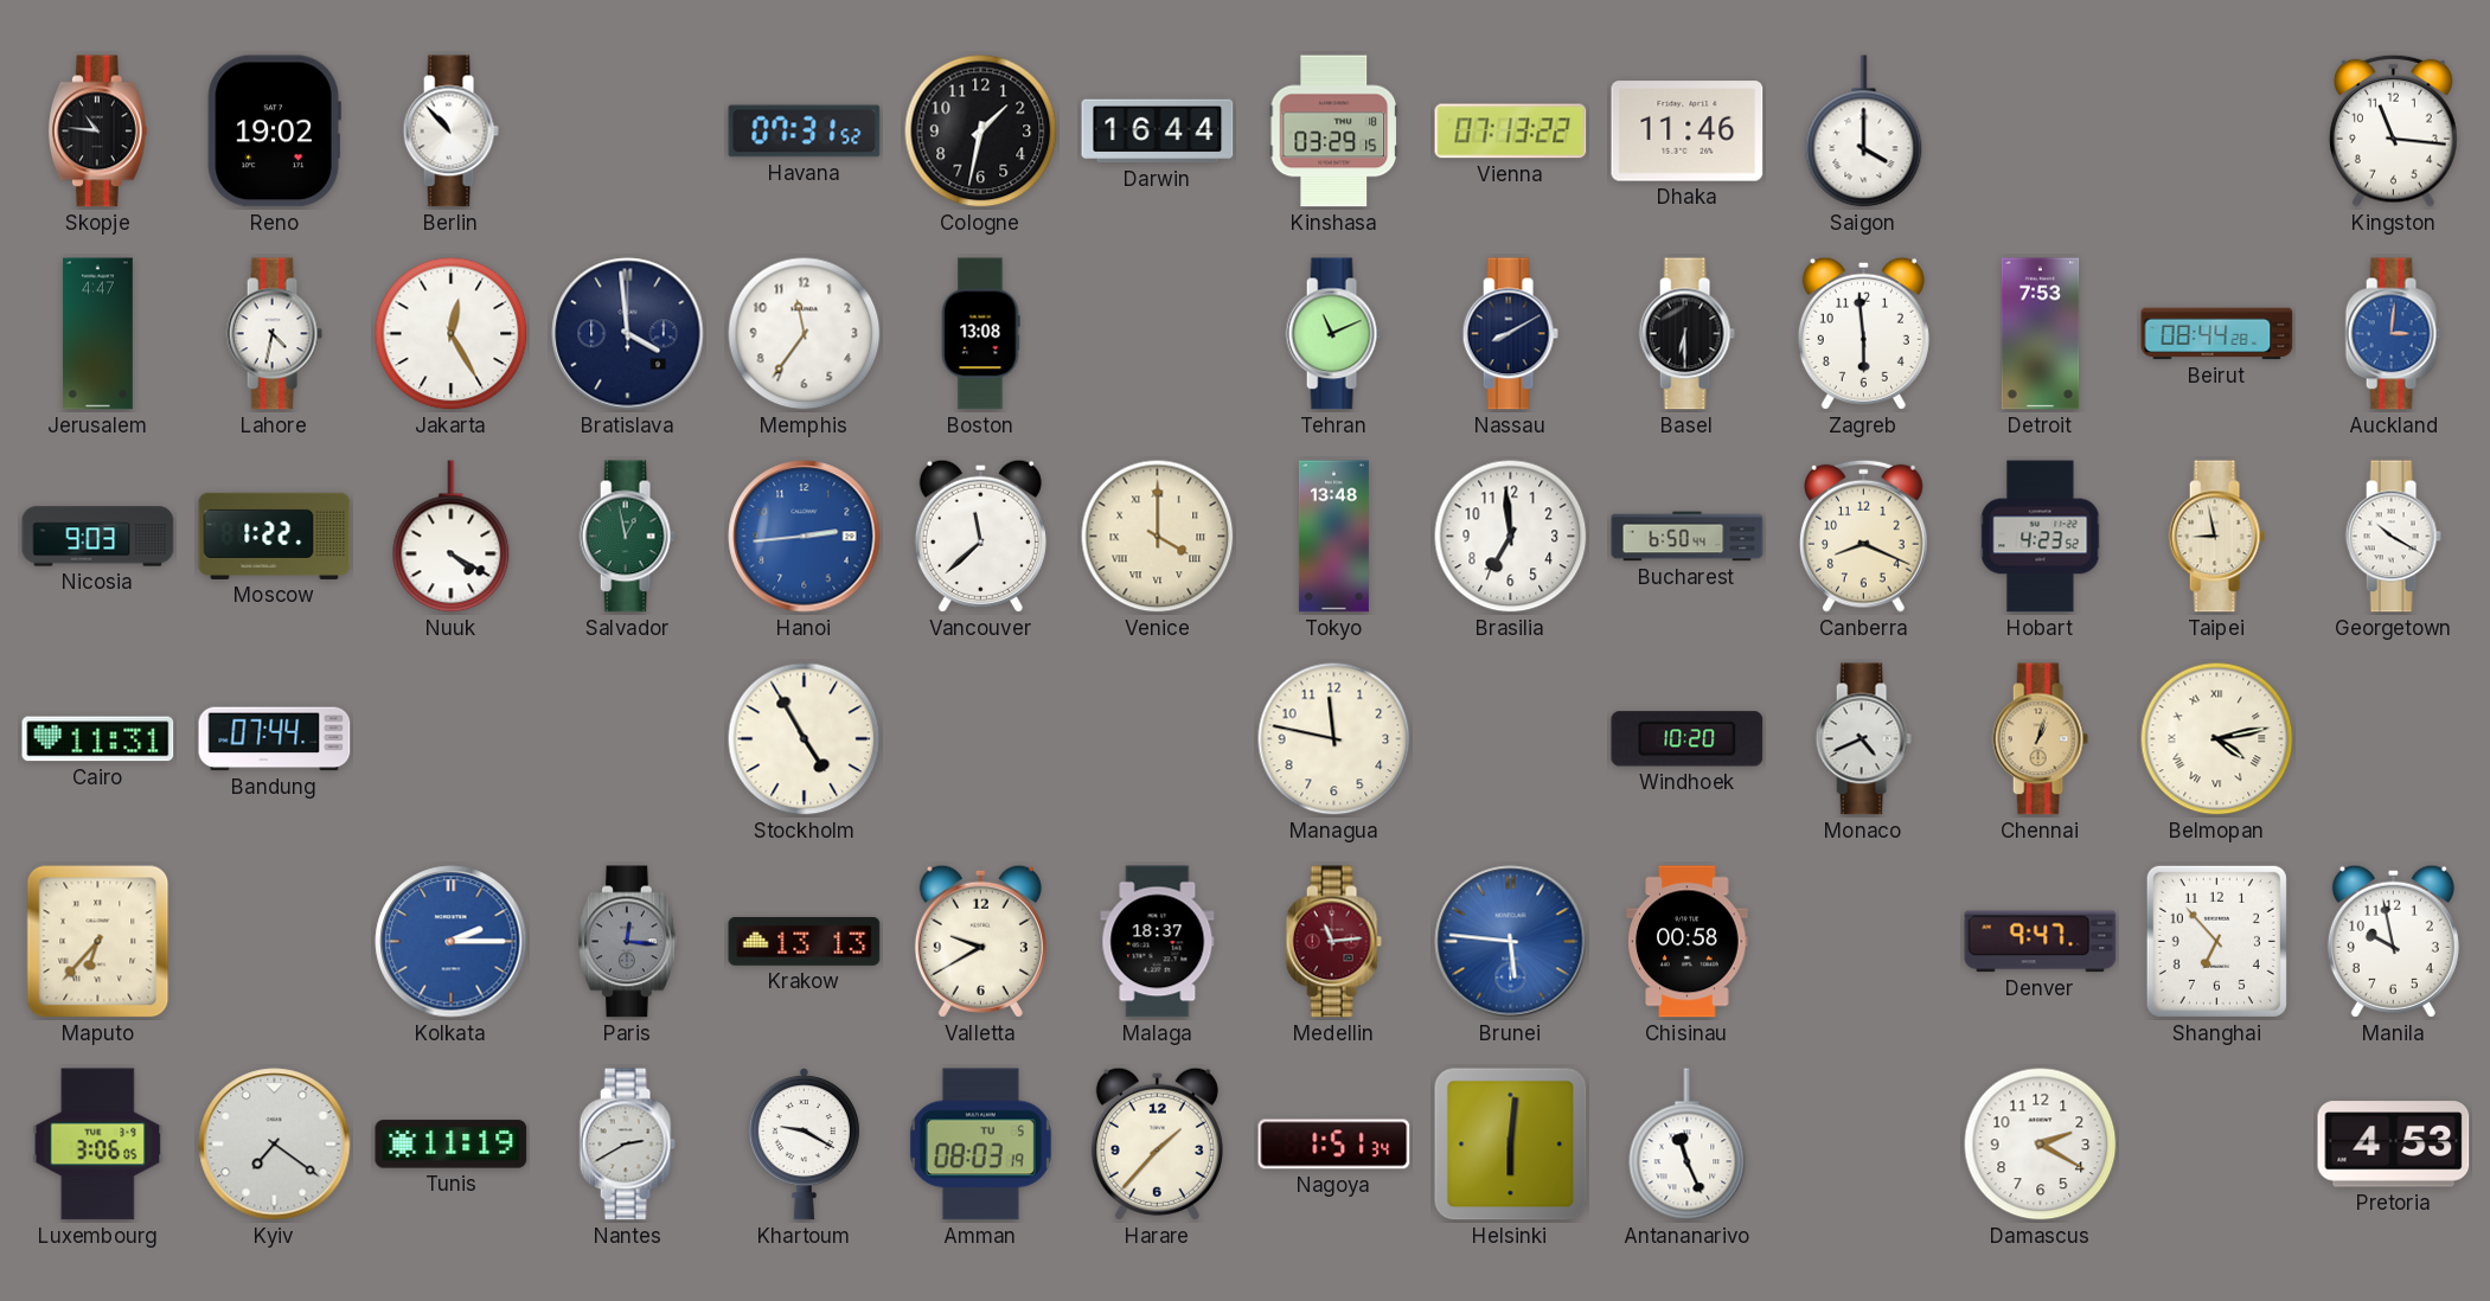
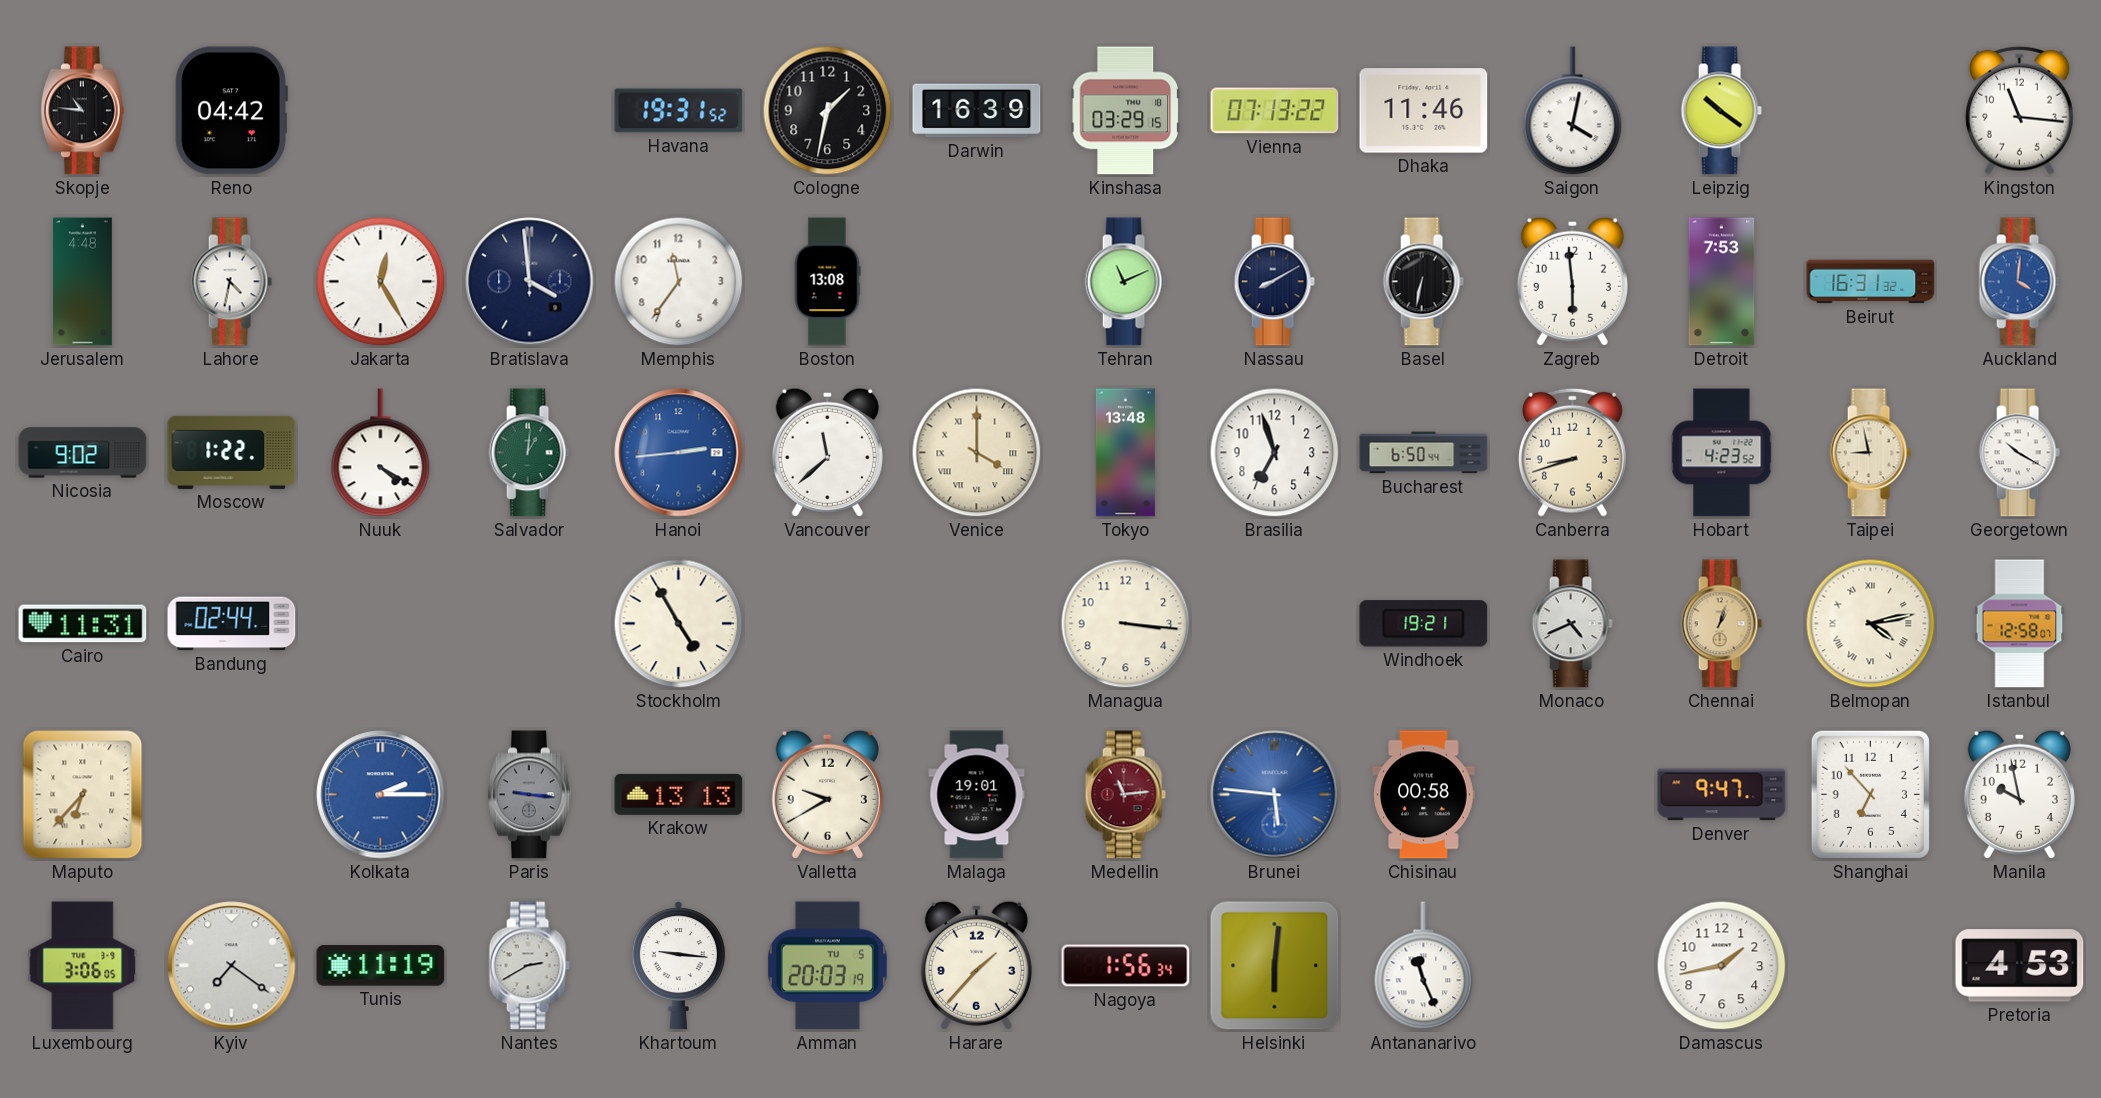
Reno: 19:02 -> 04:42
Berlin: 10:53 -> none
Havana: 07:31 -> 19:31
Darwin: 16:44 -> 16:39
Saigon: 4:00 -> 4:02
Leipzig: none -> 10:21
Jerusalem: 4:47 -> 4:48
Basel: 6:30 -> 6:32
Beirut: 08:44 -> 16:31
Auckland: 3:01 -> 4:01
Nicosia: 9:03 -> 9:02
Salvador: 12:58 -> 1:01
Brasilia: 6:59 -> 6:57
Canberra: 8:19 -> 8:42
Bandung: 07:44 -> 02:44
Managua: 11:47 -> 3:16
Windhoek: 10:20 -> 19:21
Istanbul: none -> 12:58
Paris: 12:16 -> 9:16
Malaga: 18:37 -> 19:01
Khartoum: 9:20 -> 9:16
Amman: 08:03 -> 20:03
Nagoya: 1:51 -> 1:56
Damascus: 2:20 -> 1:43
